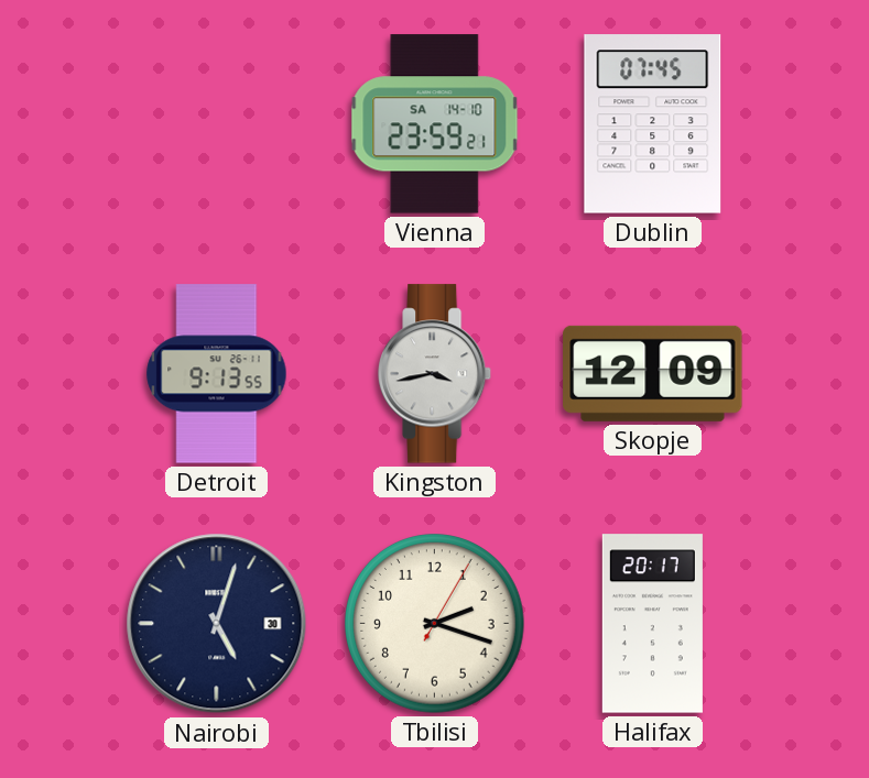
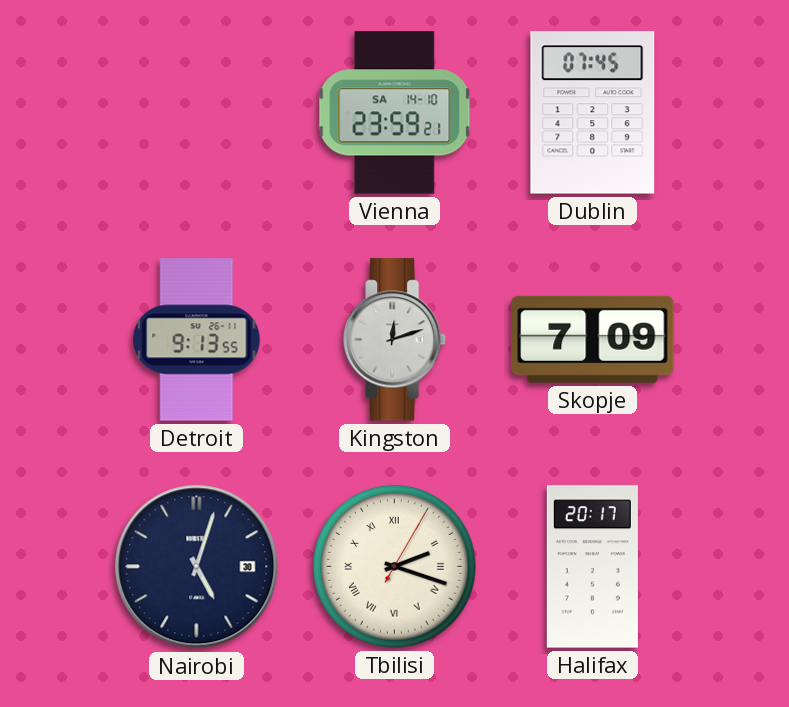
Kingston: 3:43 -> 12:12
Skopje: 12:09 -> 7:09
Tbilisi numerals: Arabic -> Roman
